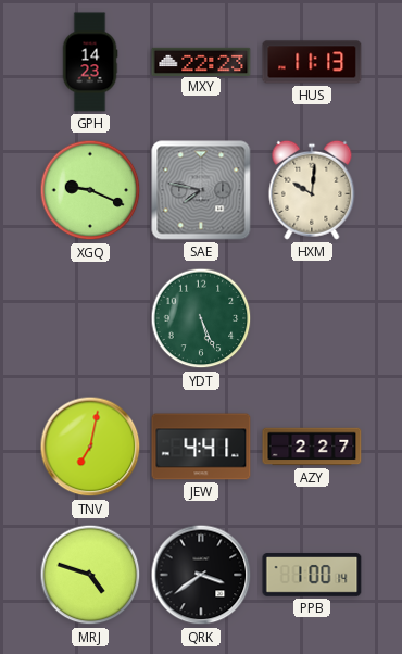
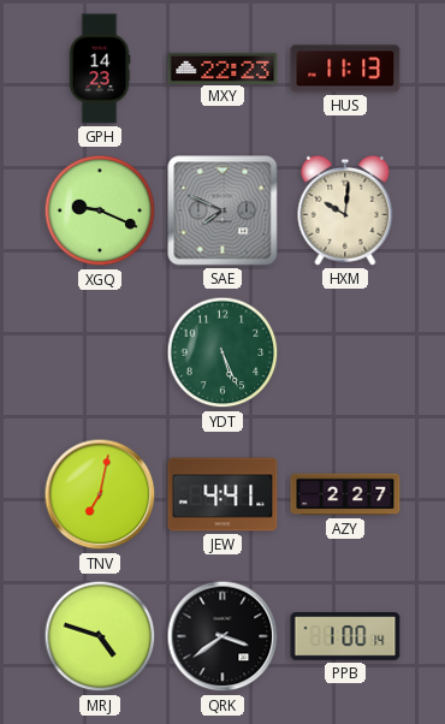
SAE: 7:47 -> 7:49
